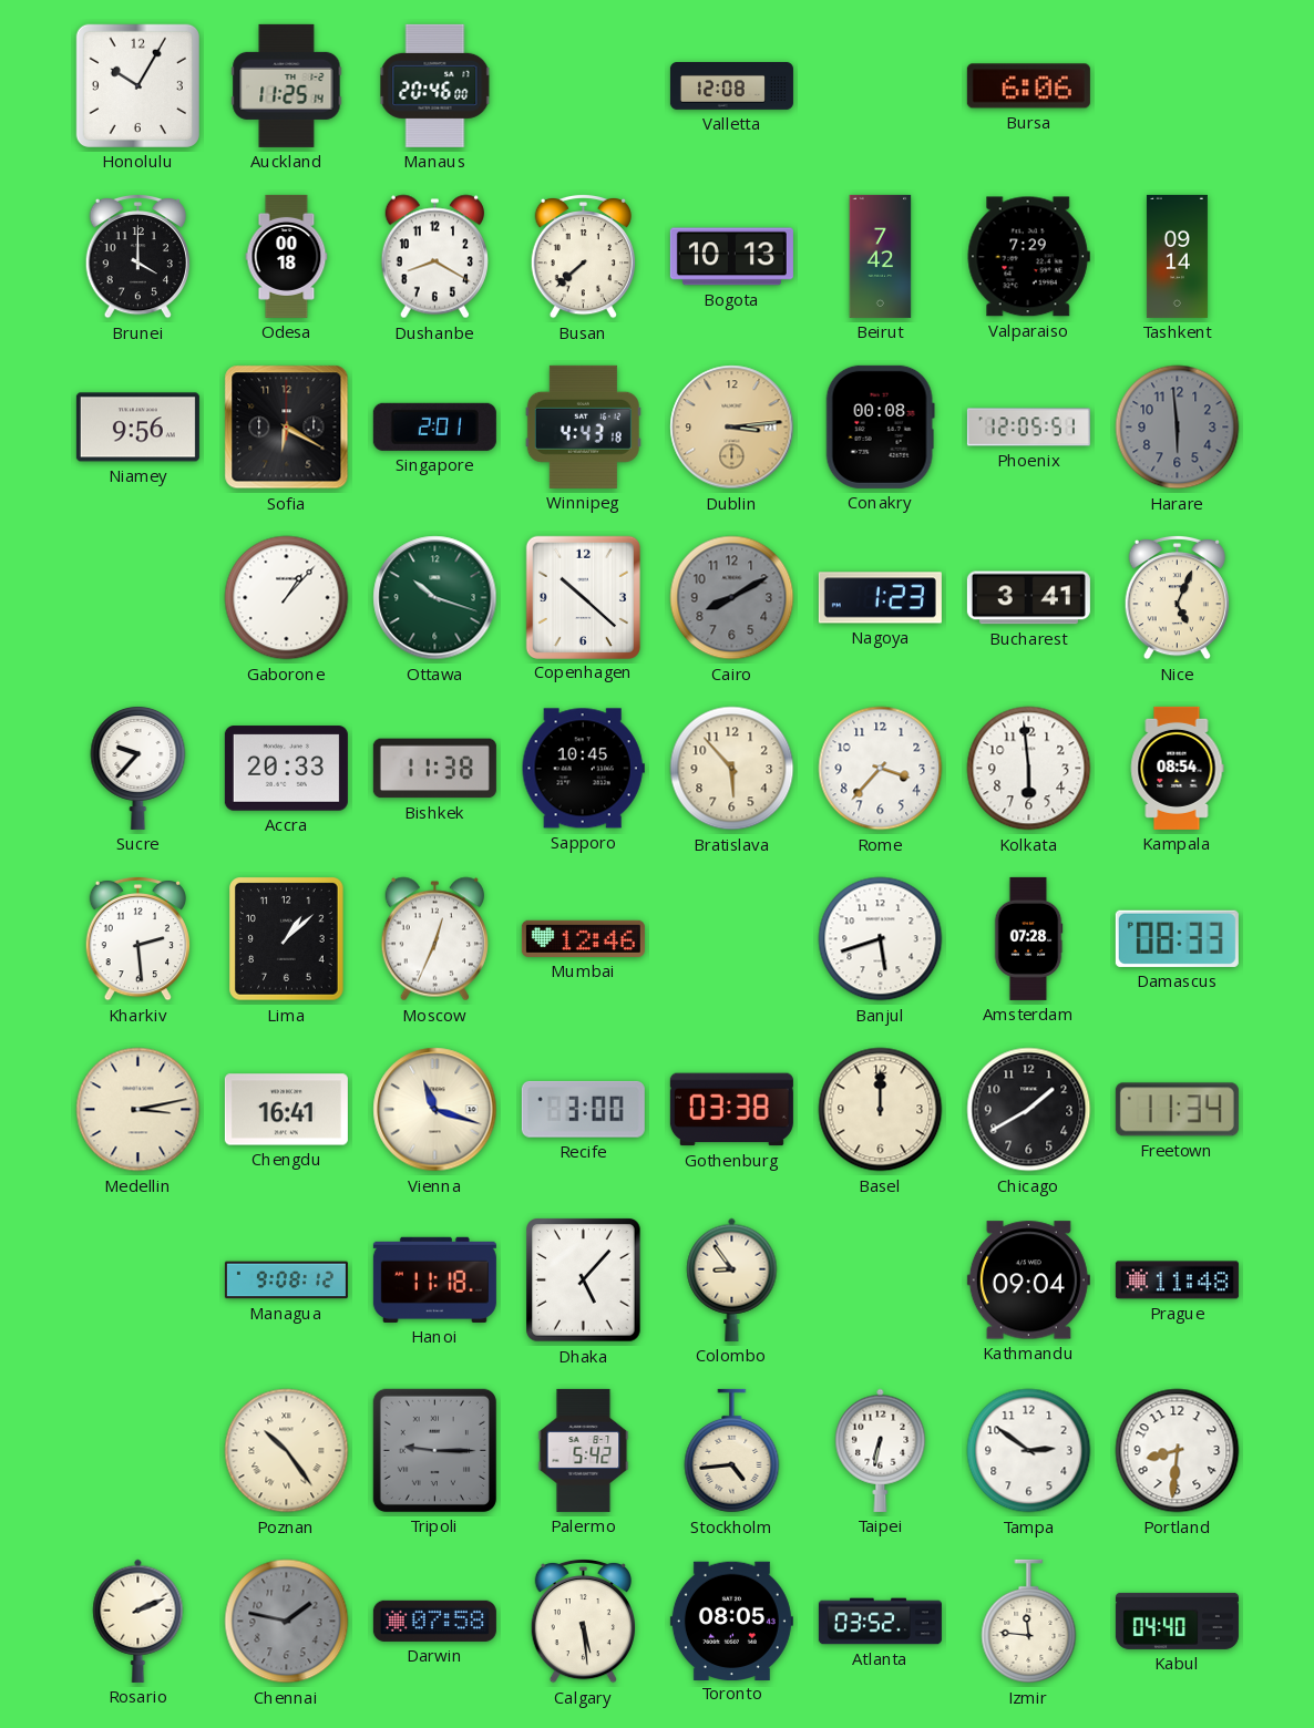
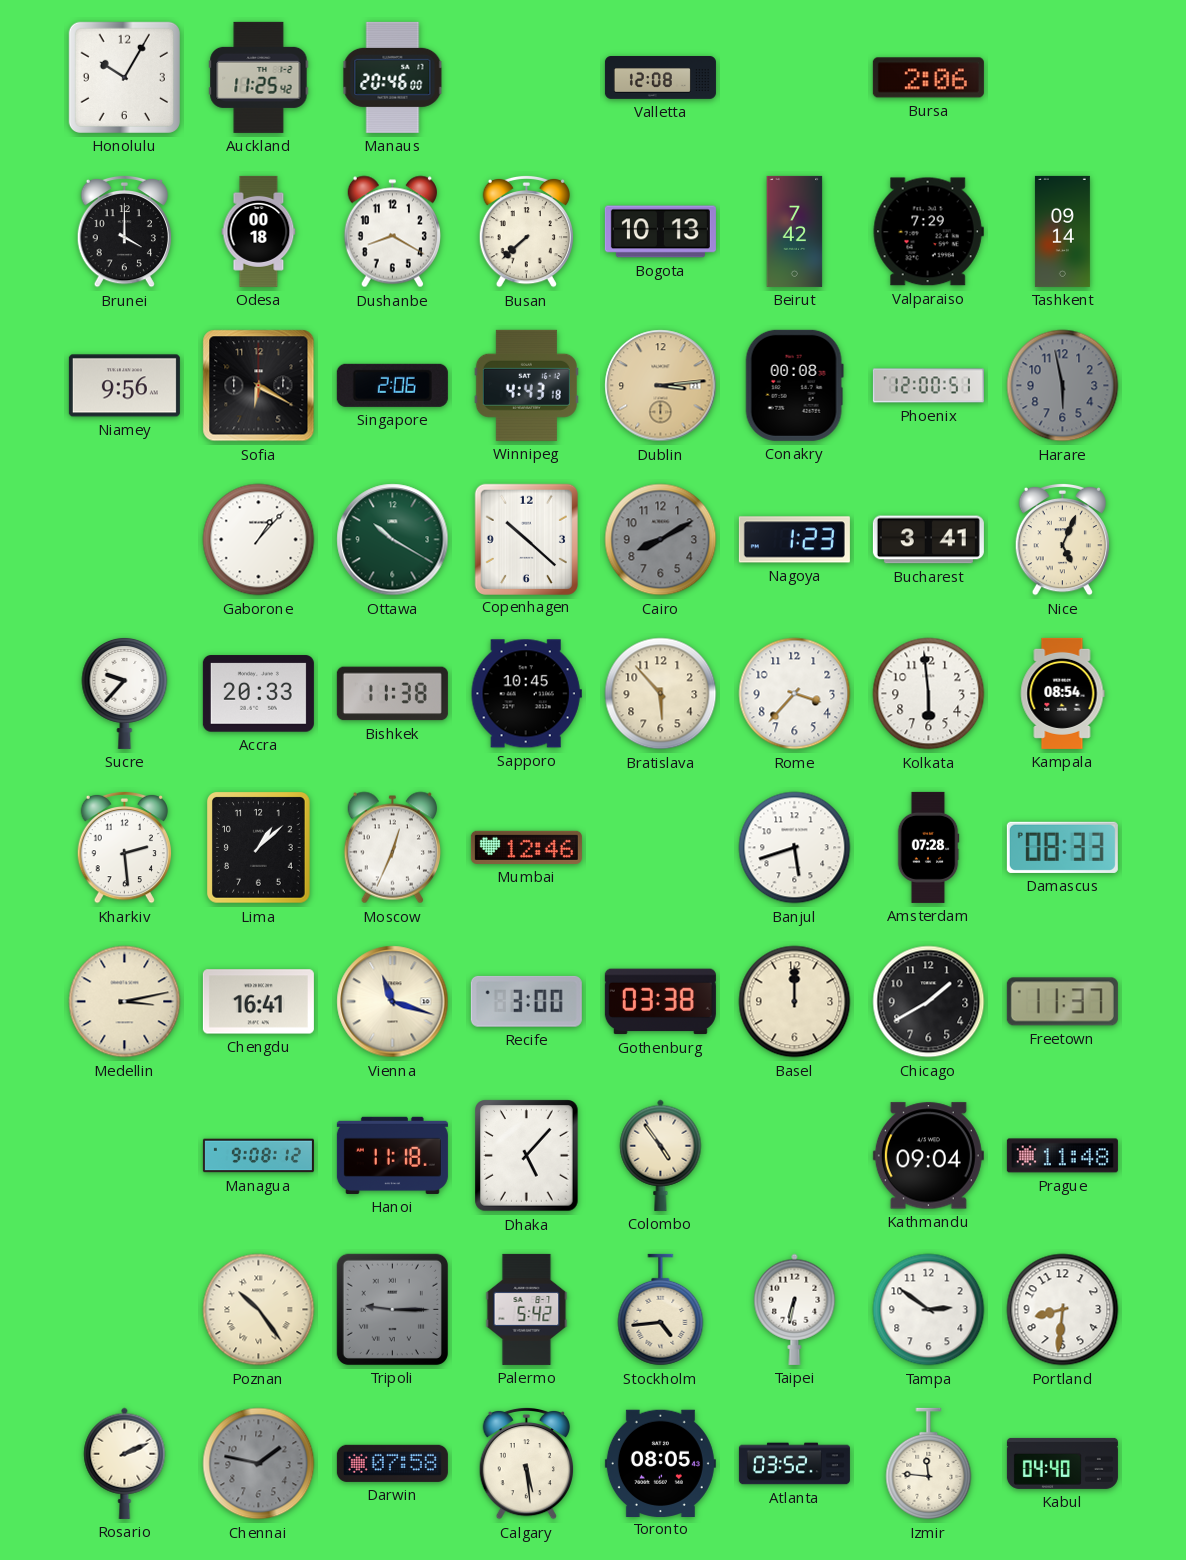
Auckland: 11:25:14 -> 11:25:42
Bursa: 6:06 -> 2:06
Singapore: 2:01 -> 2:06
Phoenix: 12:05 -> 12:00
Harare: 5:59 -> 5:58
Ottawa: 10:18 -> 10:20
Freetown: 11:34 -> 11:37
Colombo: 8:54 -> 4:54
